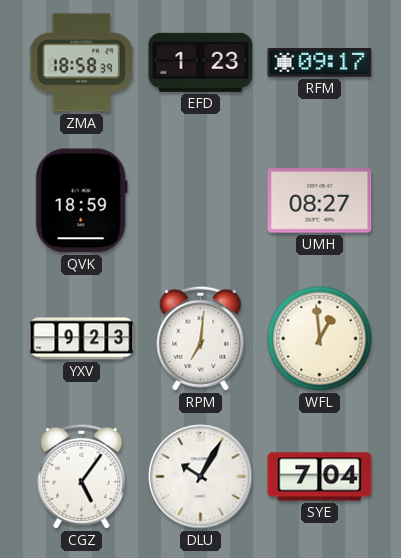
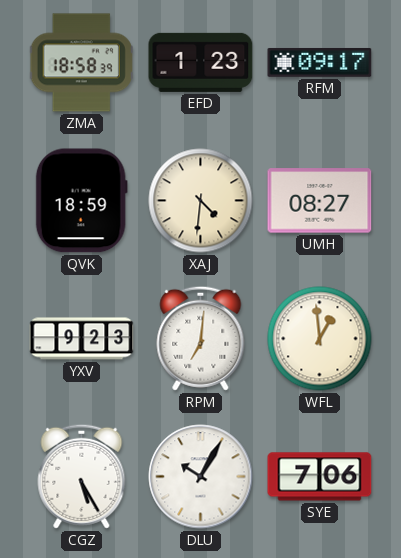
XAJ: none -> 4:31
CGZ: 5:06 -> 5:25
SYE: 7:04 -> 7:06
